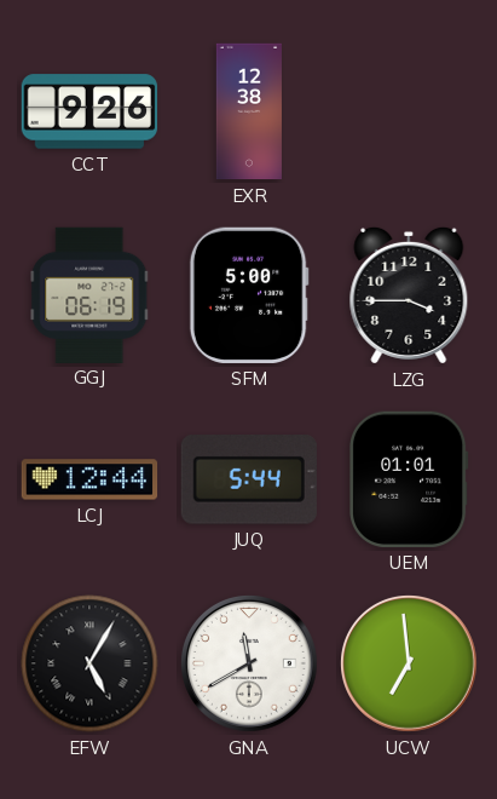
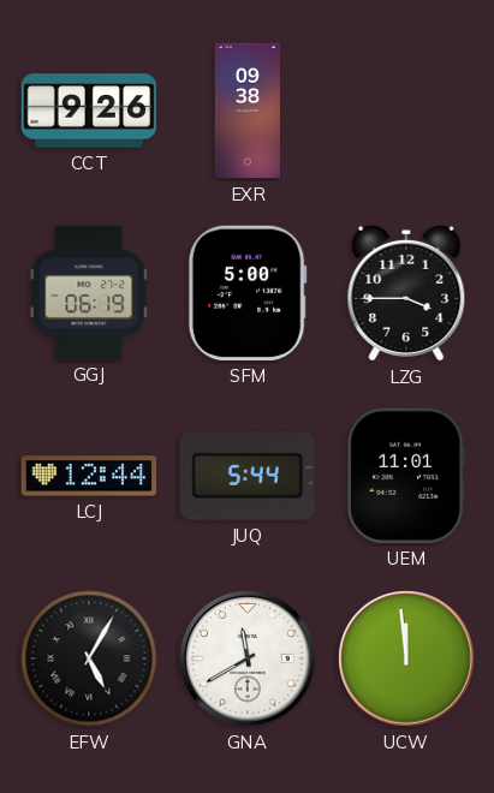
EXR: 12:38 -> 09:38
UEM: 01:01 -> 11:01
UCW: 6:59 -> 11:59
